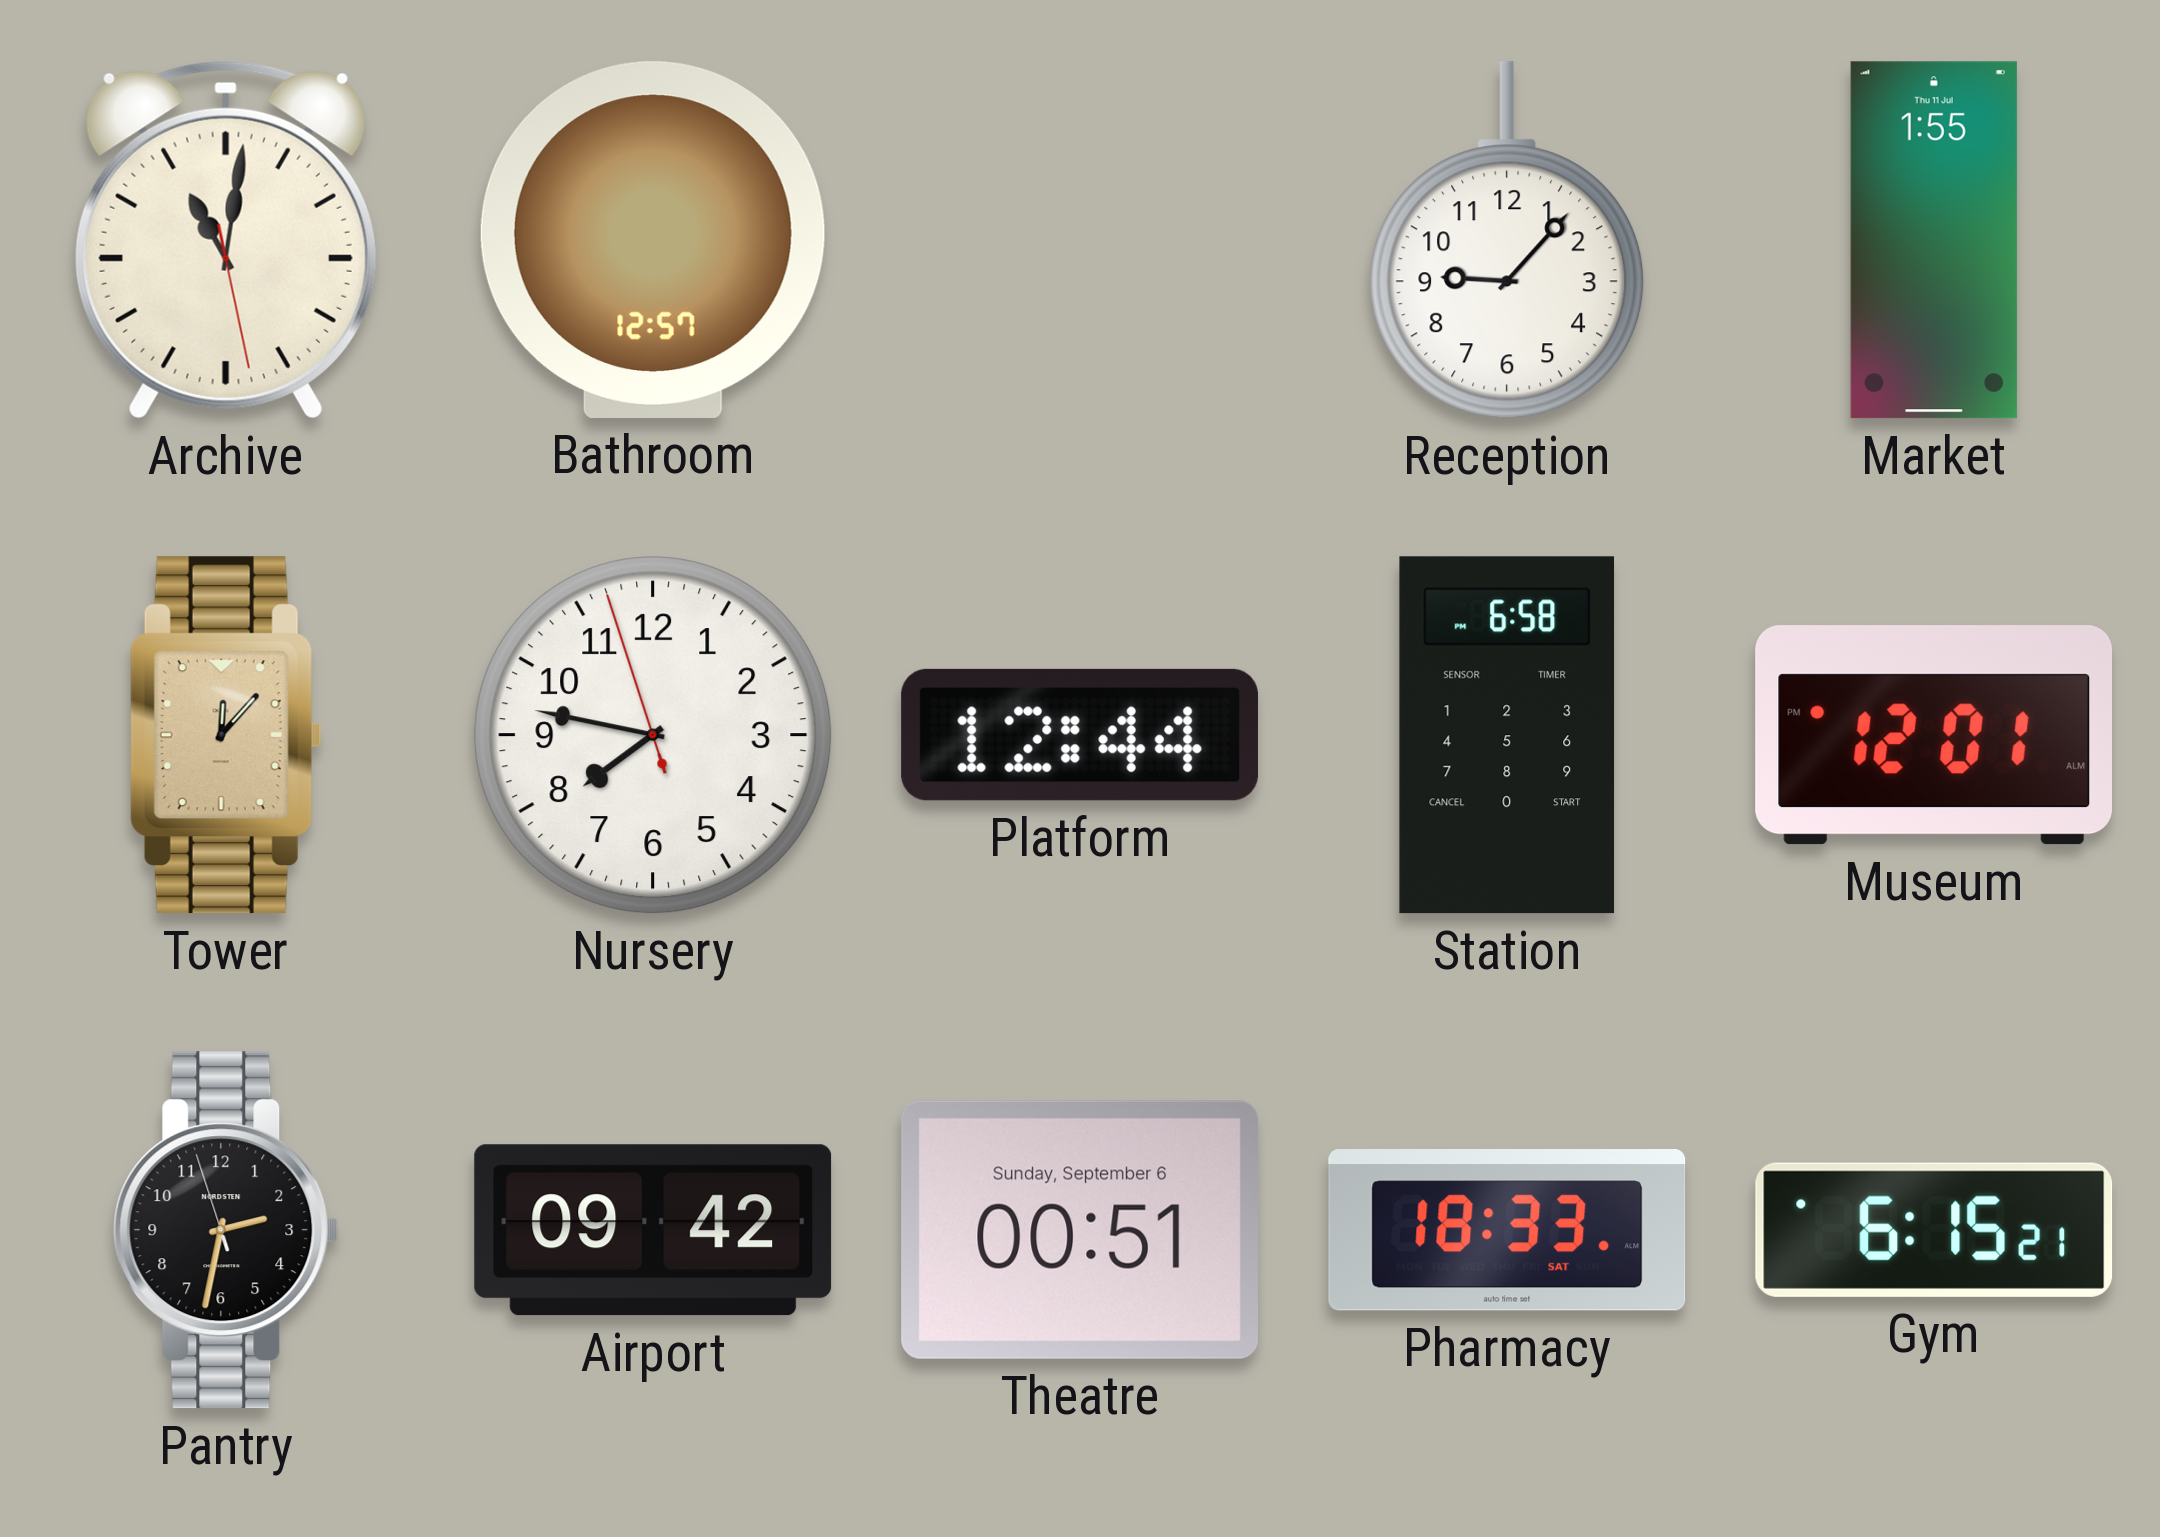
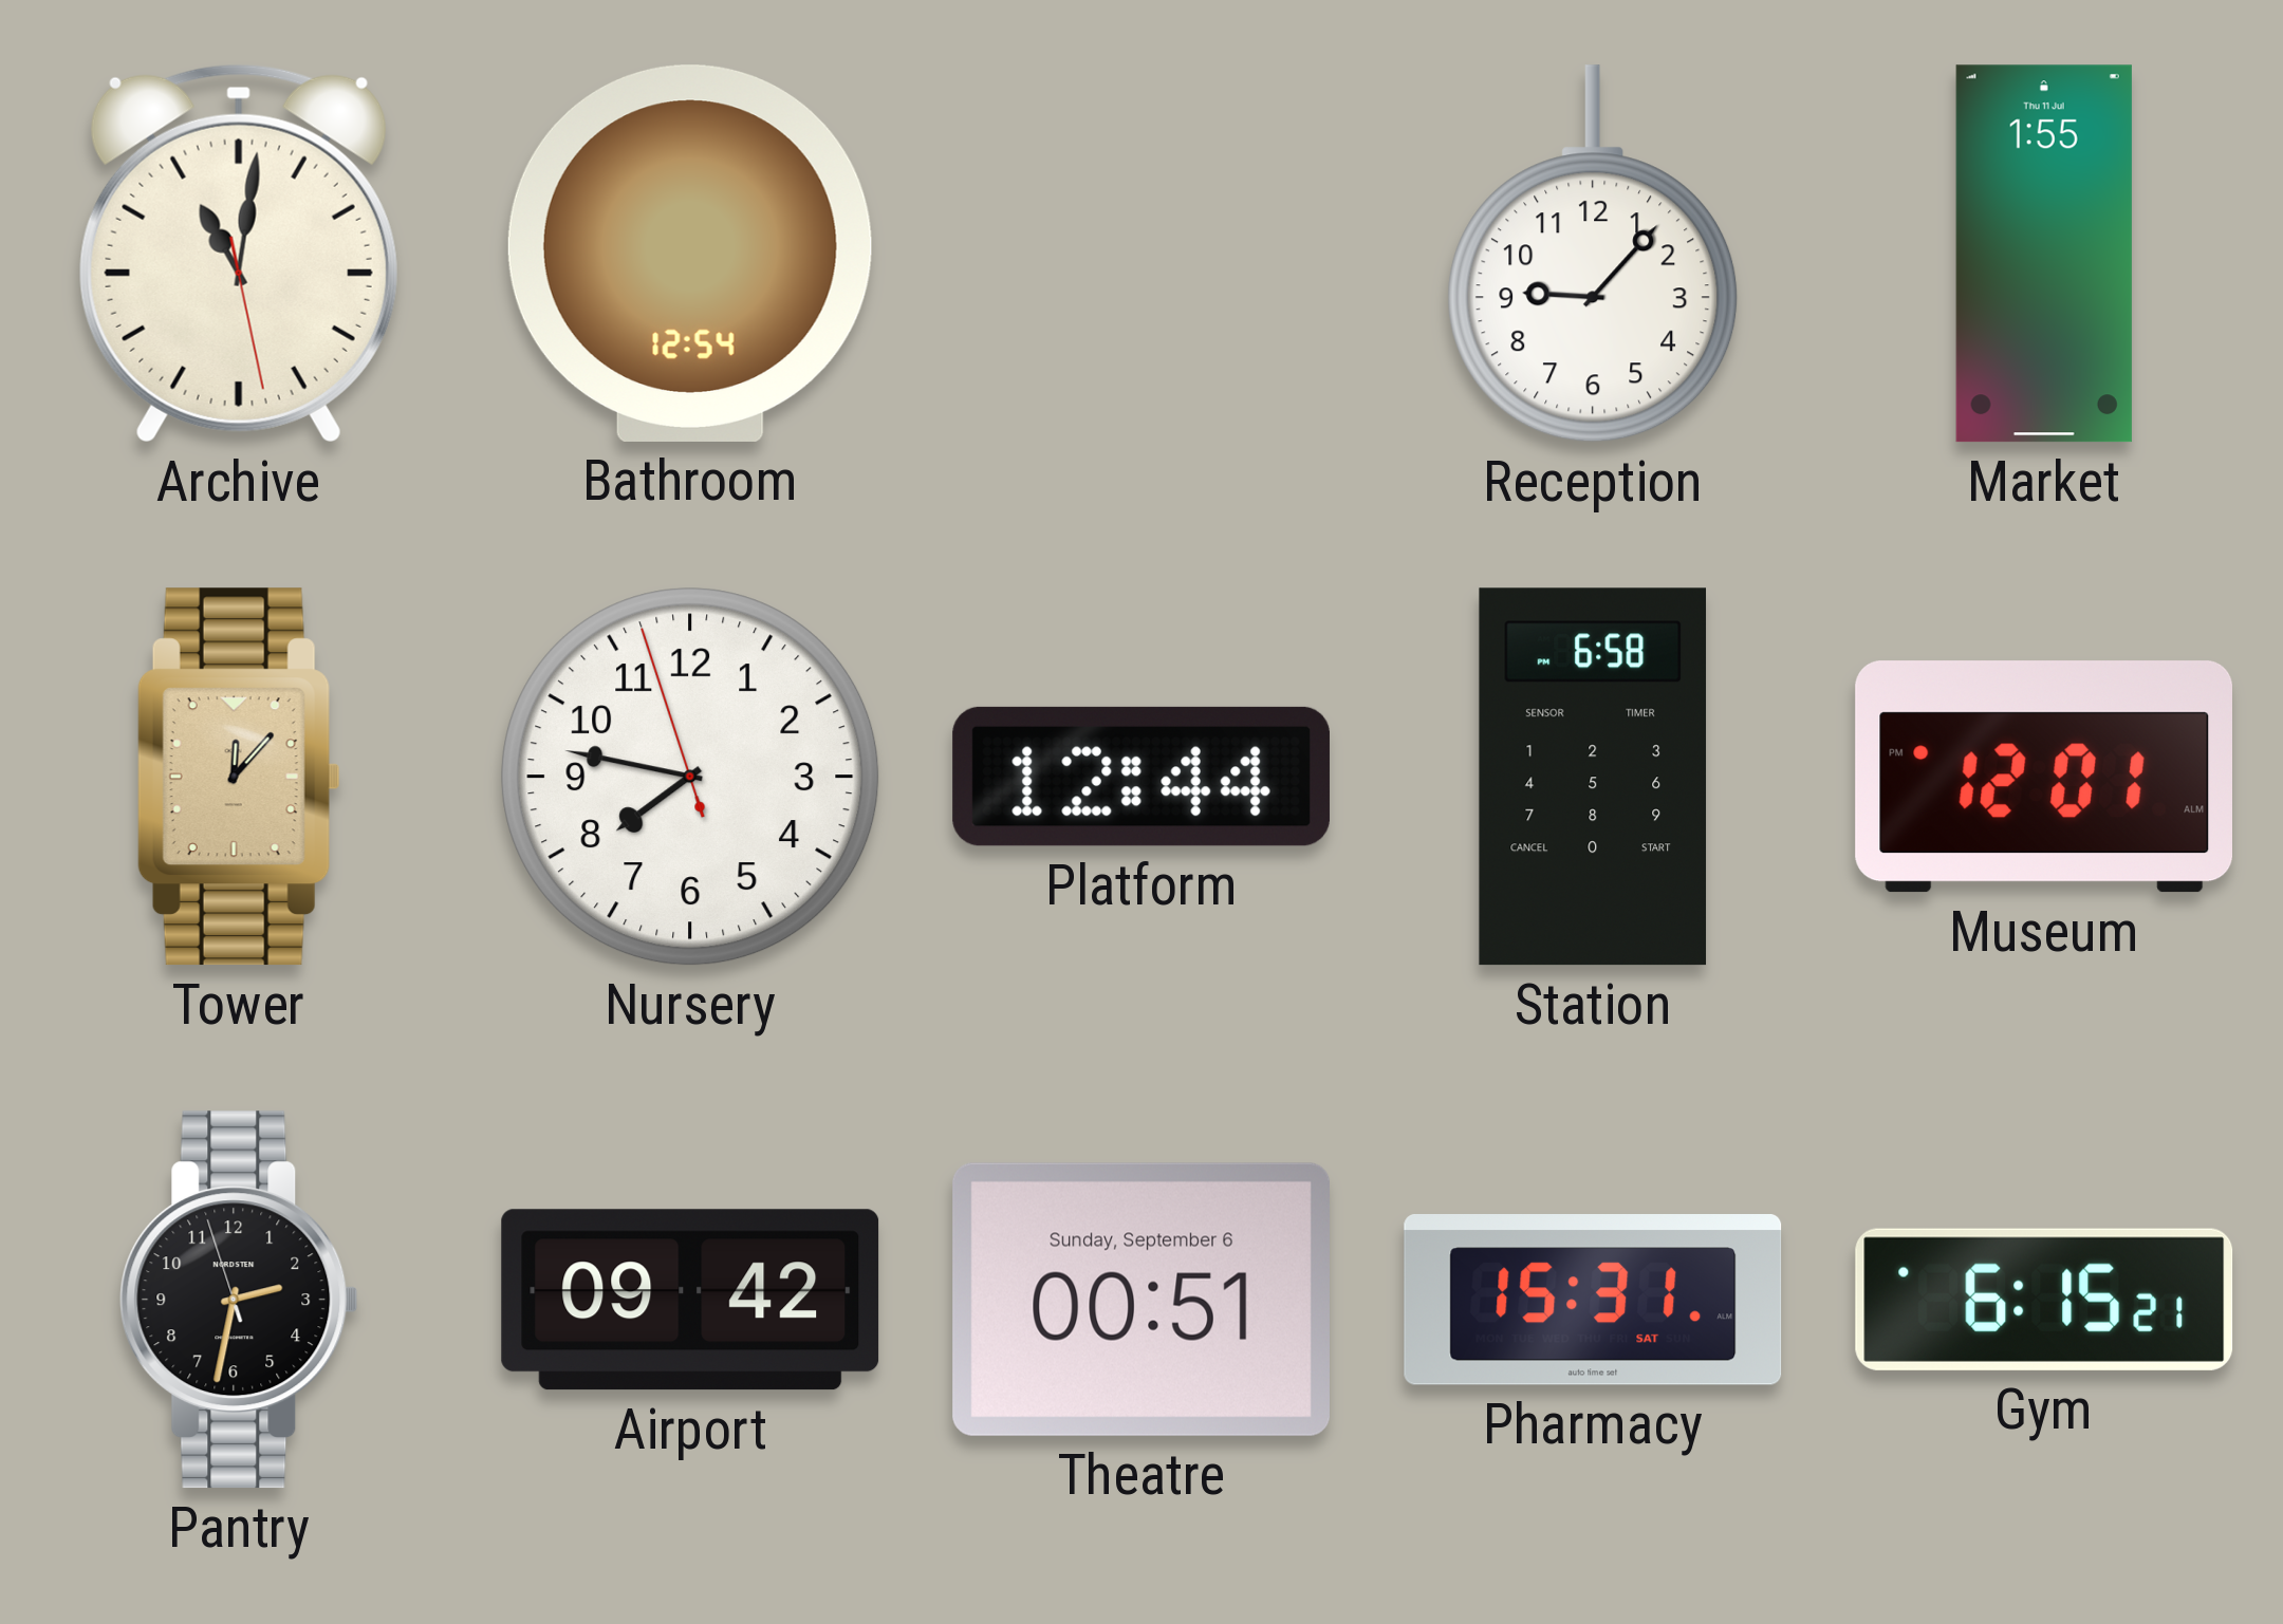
Bathroom: 12:57 -> 12:54
Pharmacy: 18:33 -> 15:31
